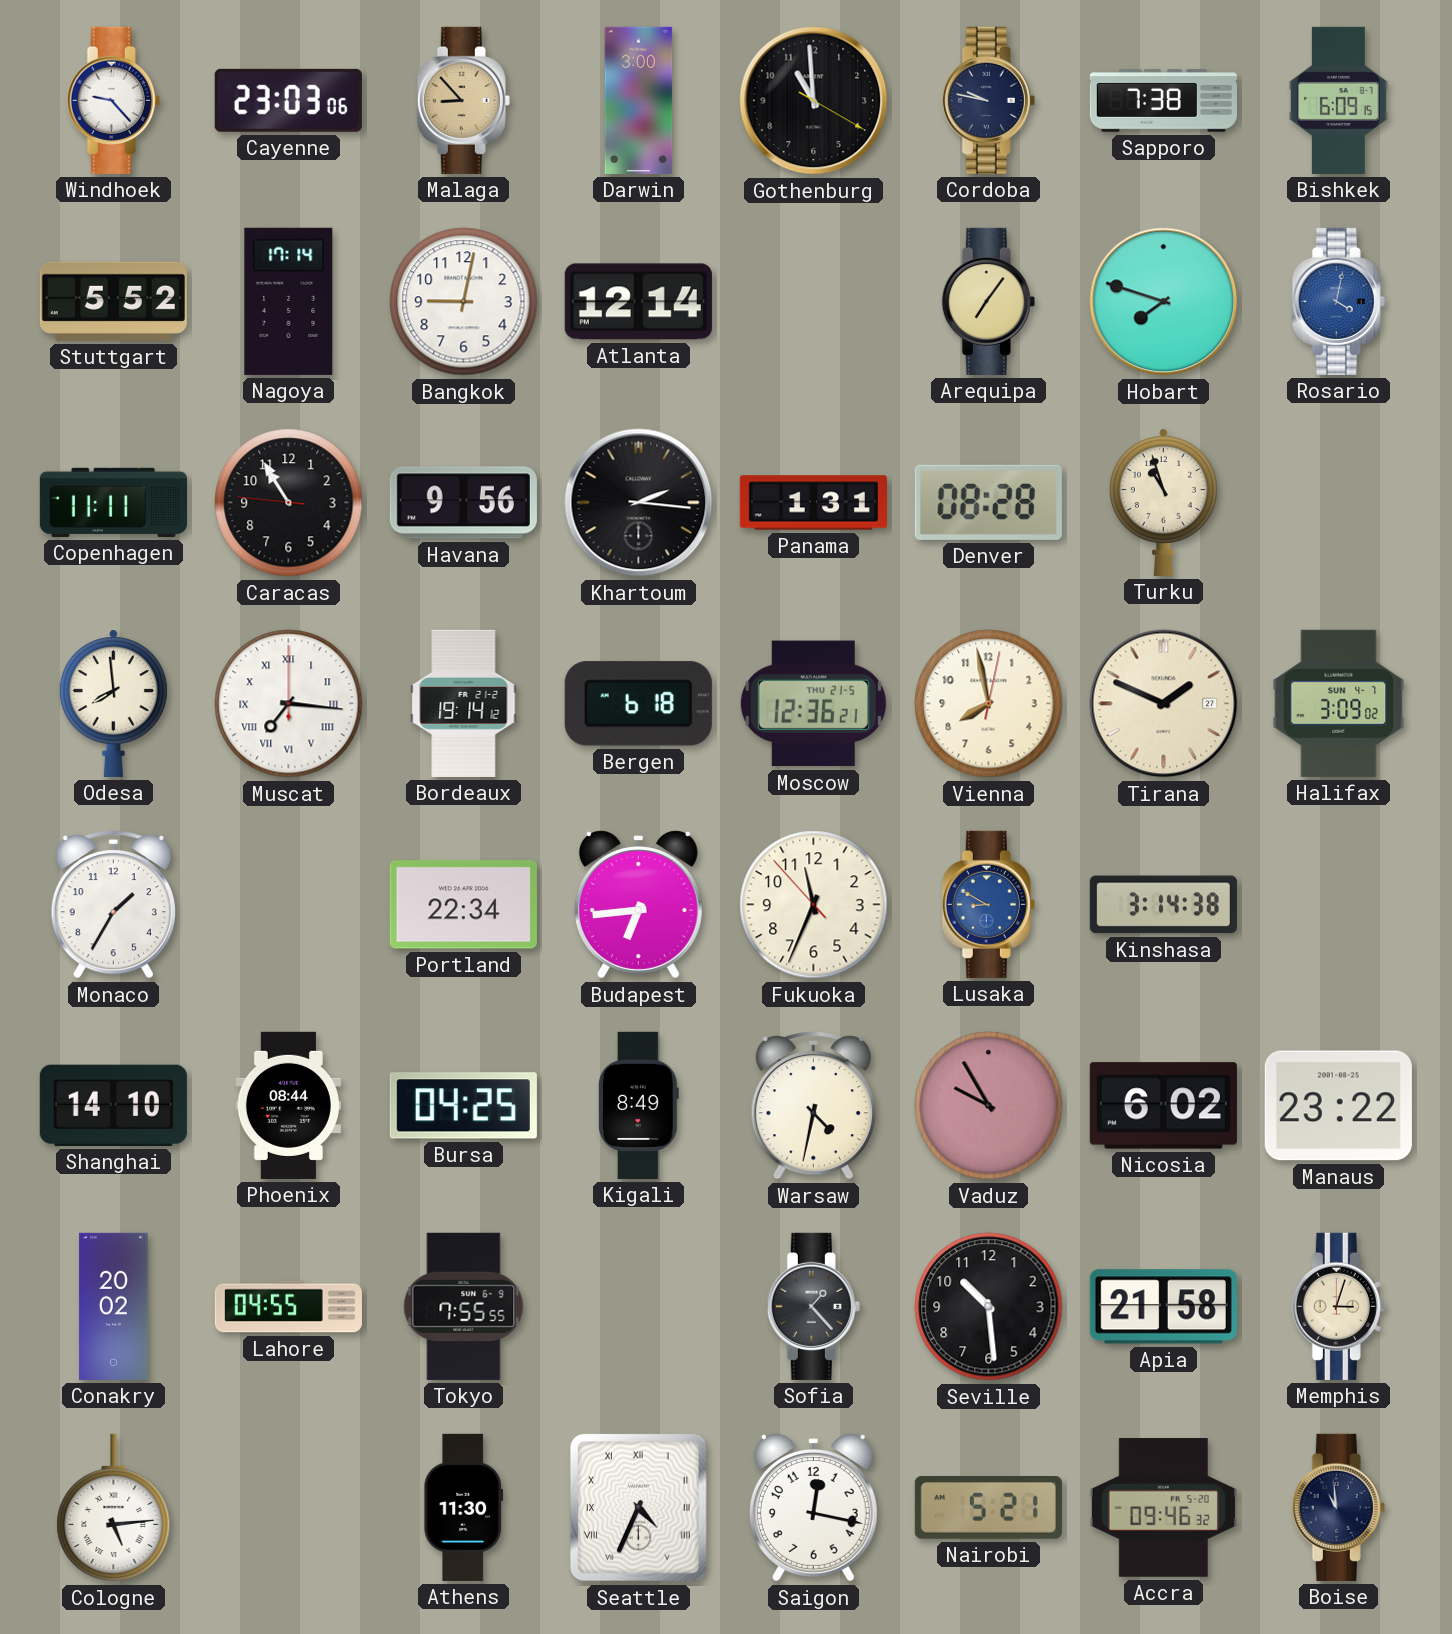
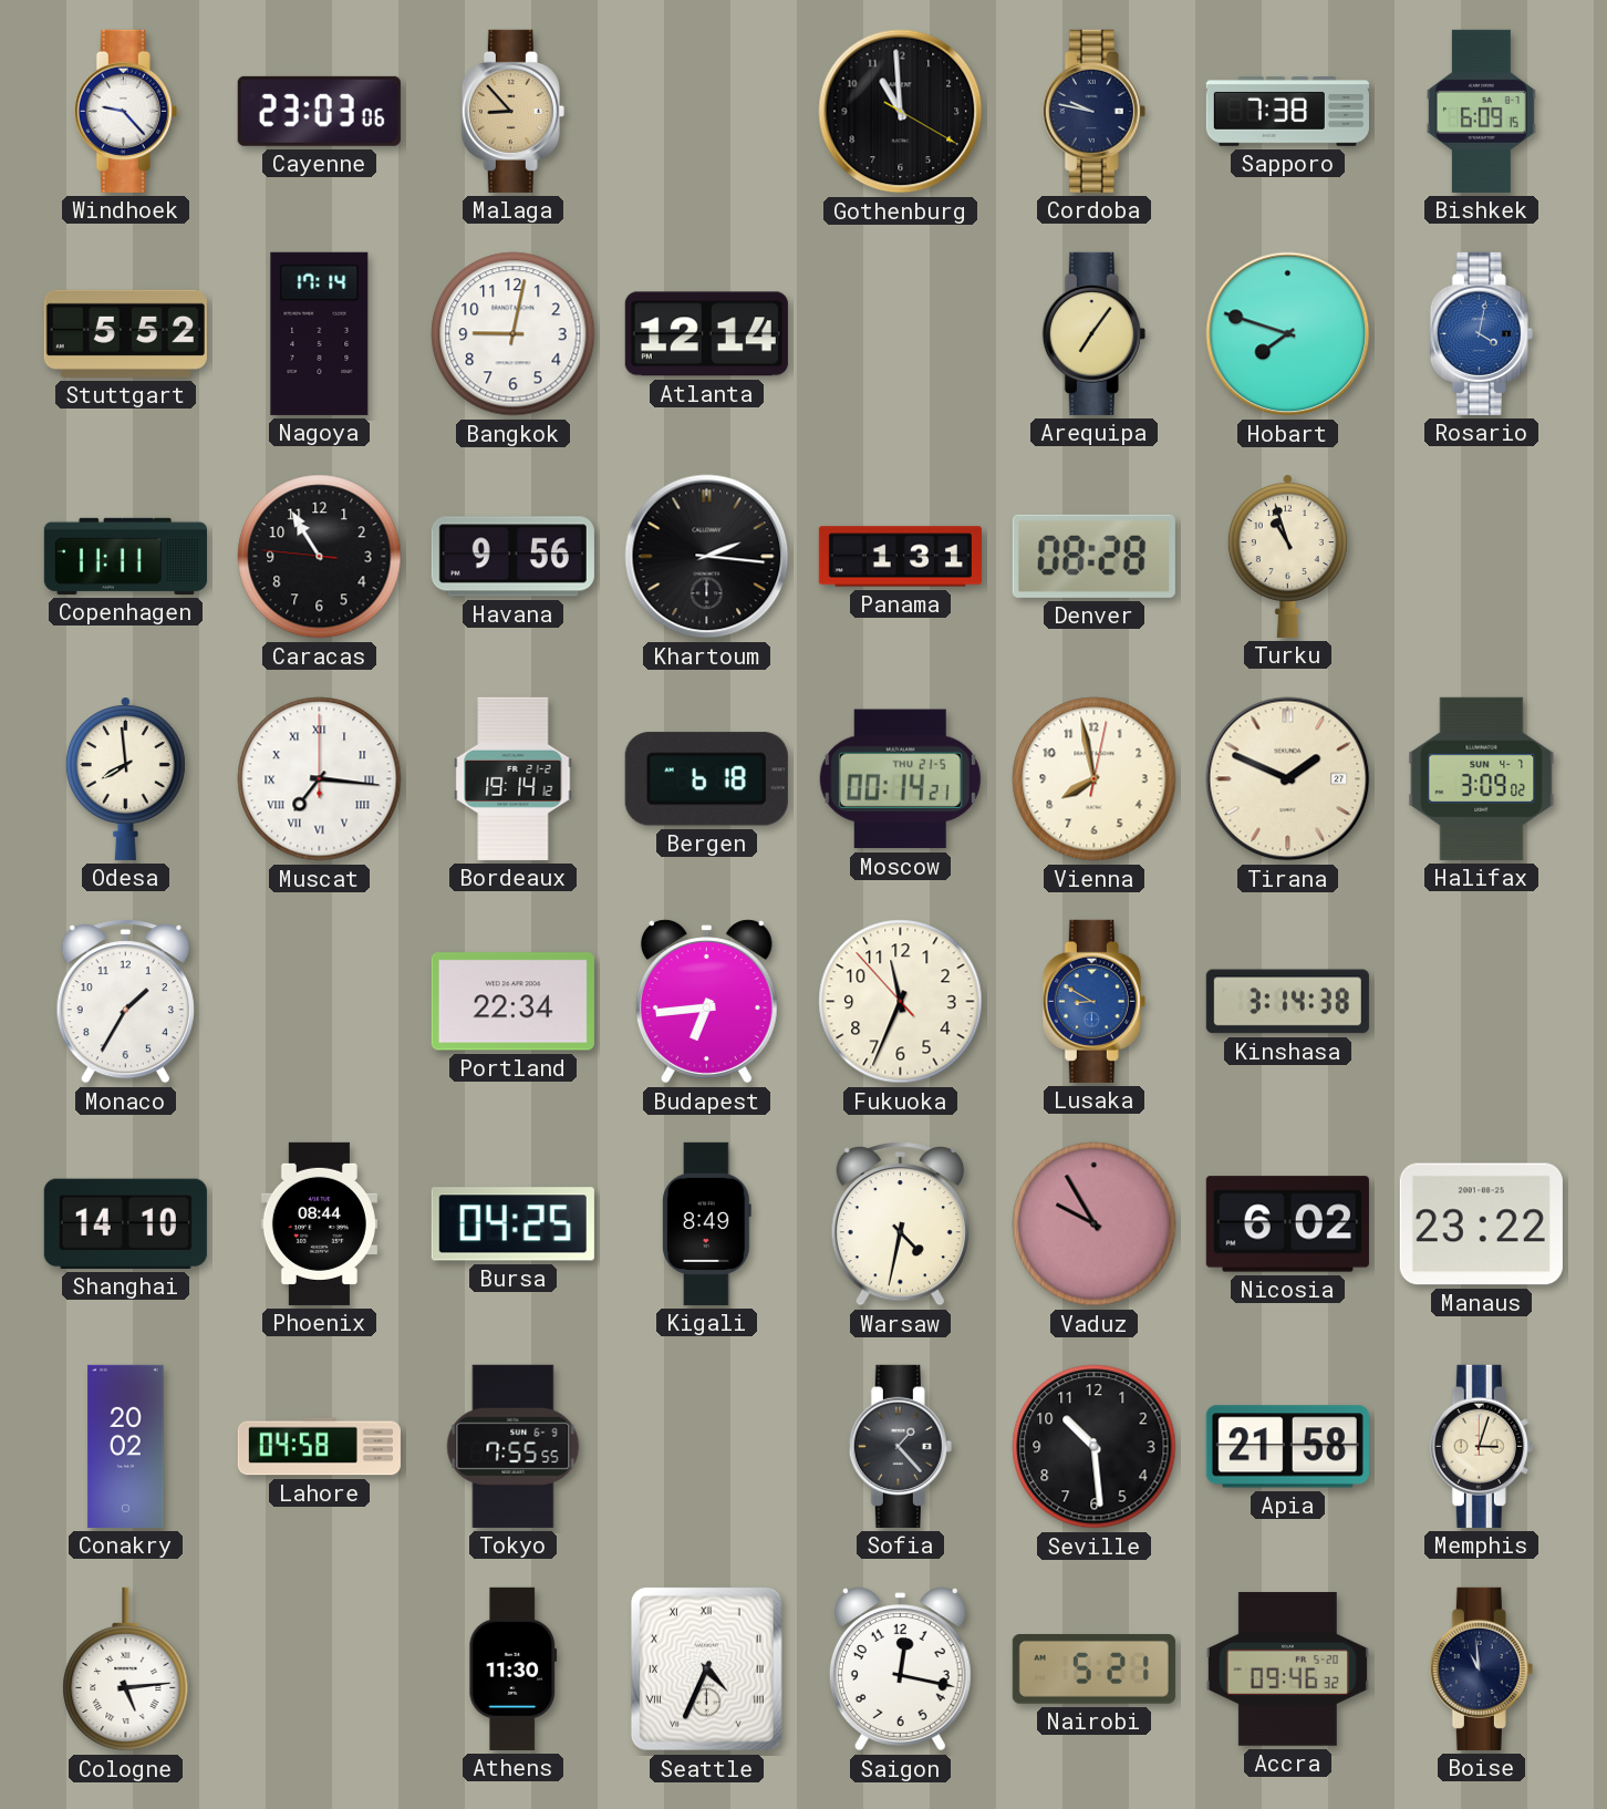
Darwin: 3:00 -> none
Moscow: 12:36 -> 00:14
Lahore: 04:55 -> 04:58
